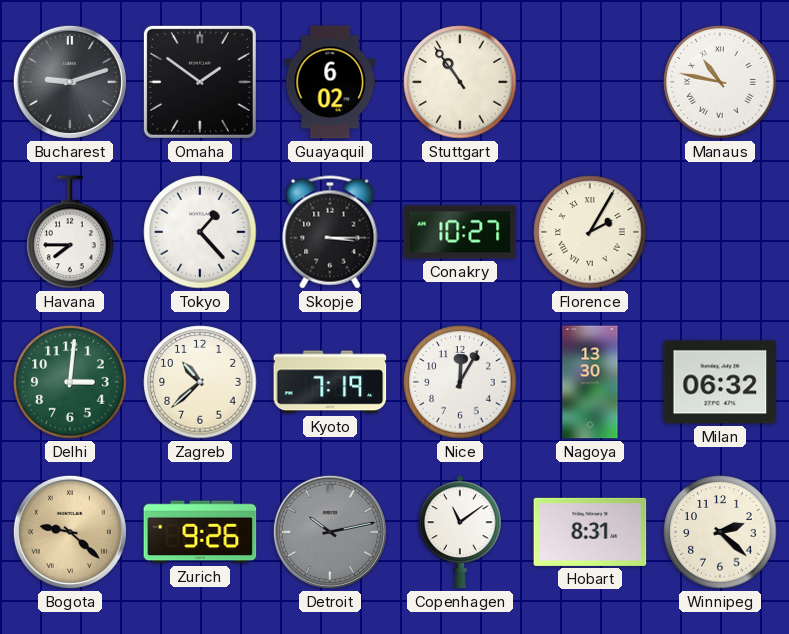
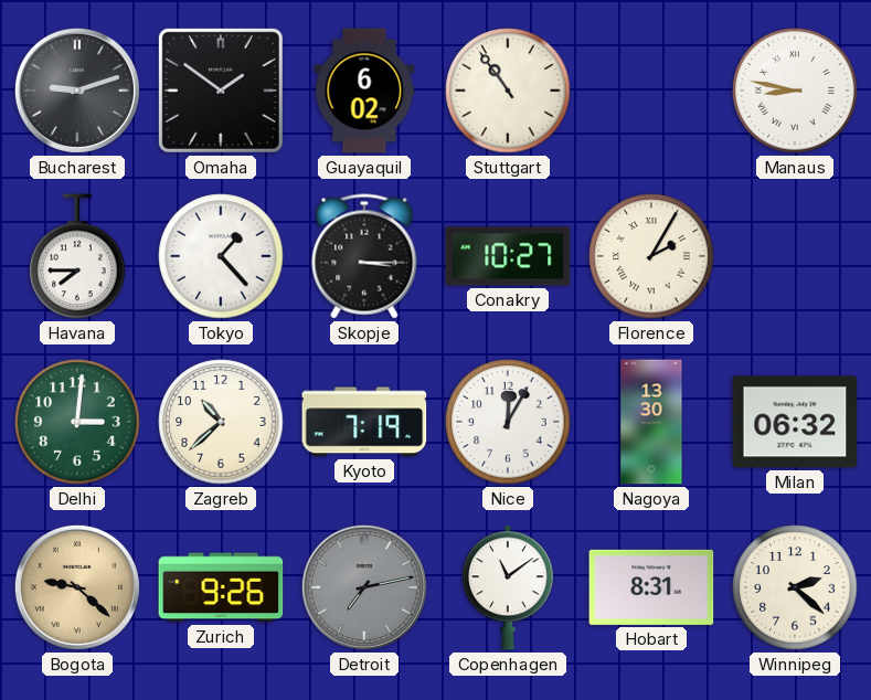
Manaus: 10:47 -> 8:47
Detroit: 10:13 -> 7:13
